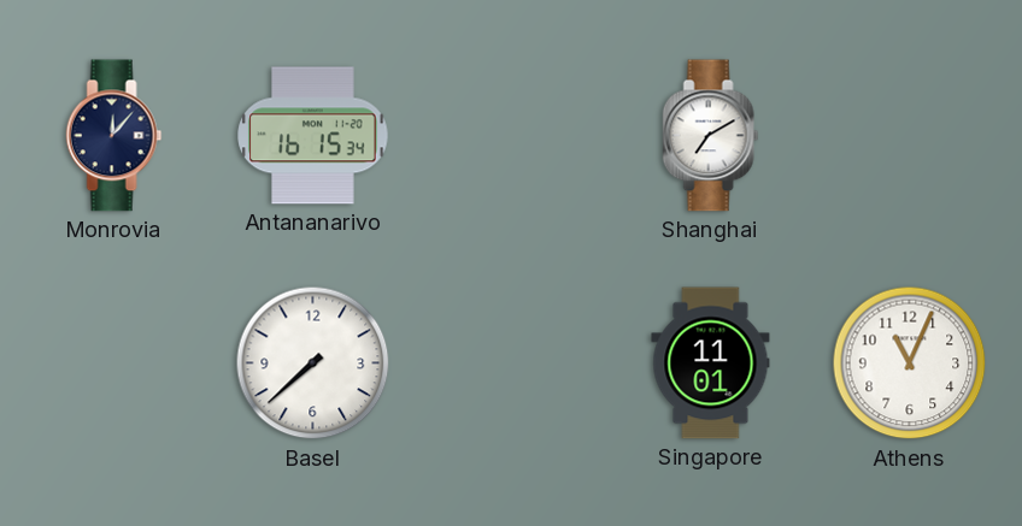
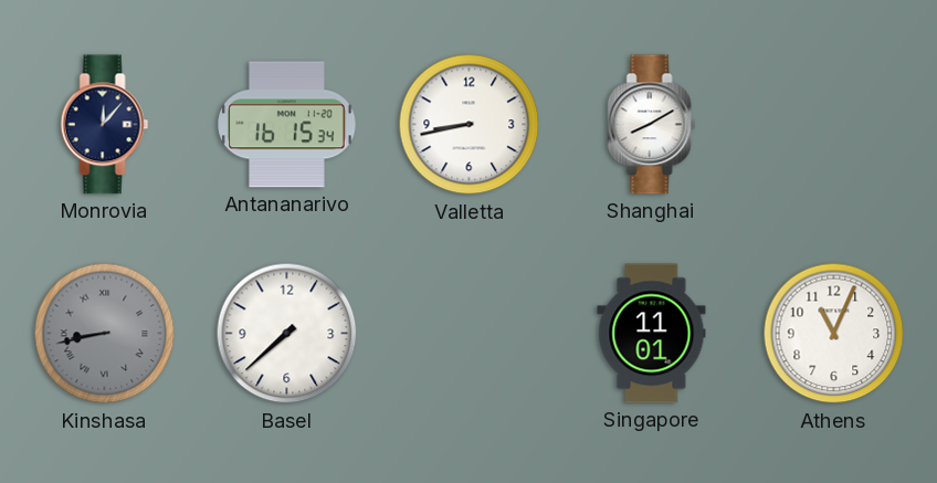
Valletta: none -> 8:43
Shanghai: 7:10 -> 8:10
Kinshasa: none -> 8:43
